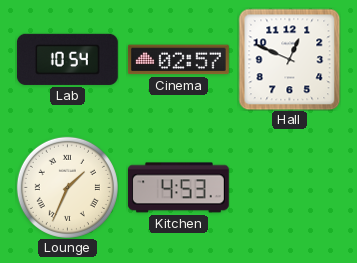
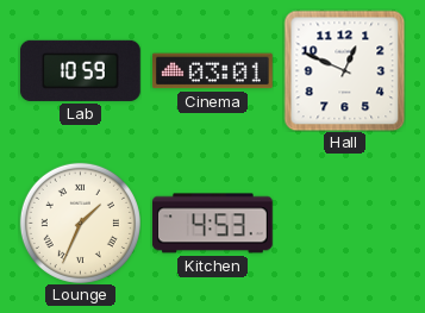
Lab: 10:54 -> 10:59
Cinema: 02:57 -> 03:01
